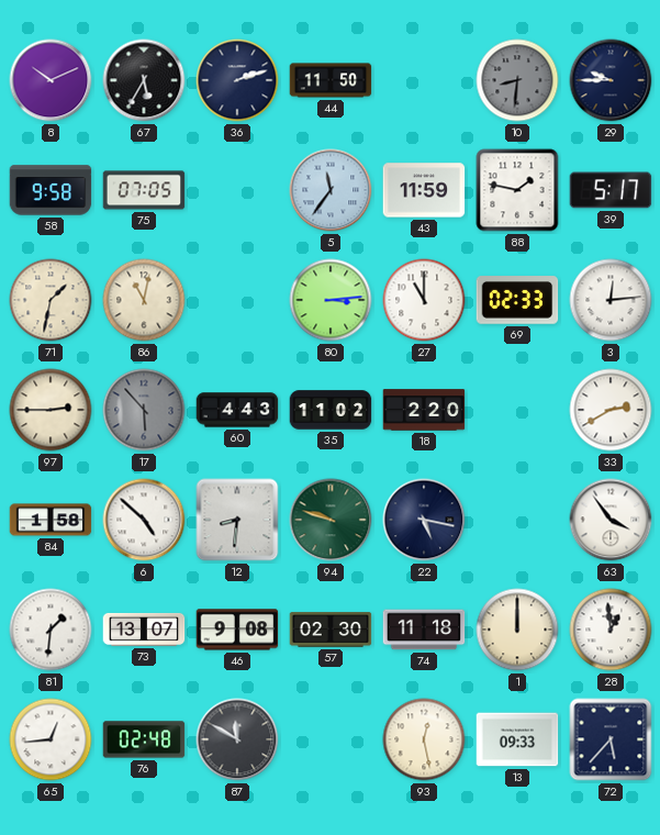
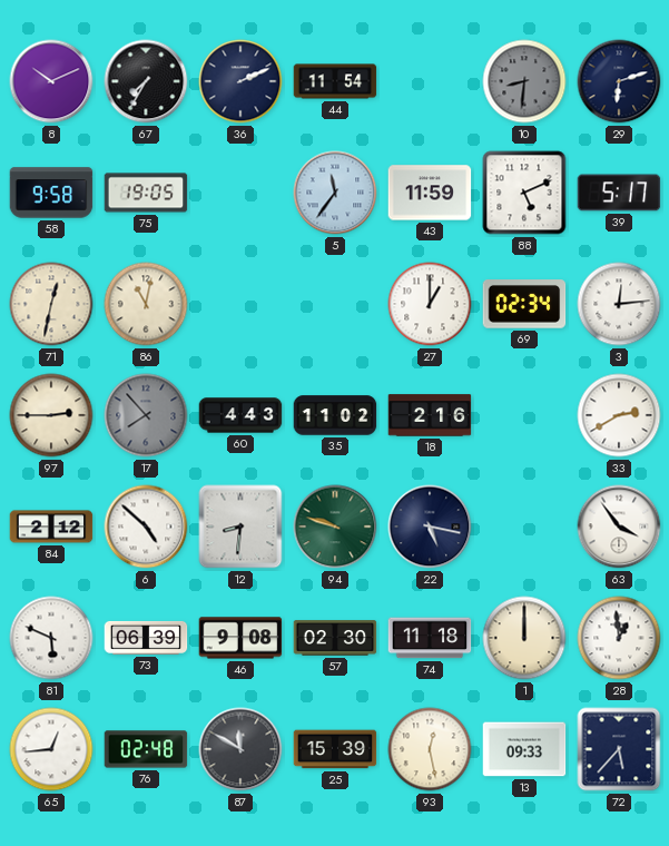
67: 5:35 -> 7:35
36: 2:12 -> 2:11
44: 11:50 -> 11:54
29: 9:45 -> 6:12
75: 07:05 -> 19:05
88: 1:47 -> 5:11
71: 1:32 -> 12:32
80: 3:14 -> none
27: 11:00 -> 1:00
69: 02:33 -> 02:34
17: 5:53 -> 7:53
18: 2:20 -> 2:16
84: 1:58 -> 2:12
81: 1:31 -> 5:49
73: 13:07 -> 06:39
25: none -> 15:39
